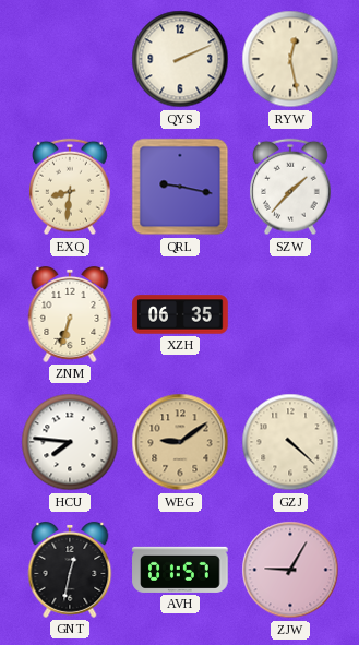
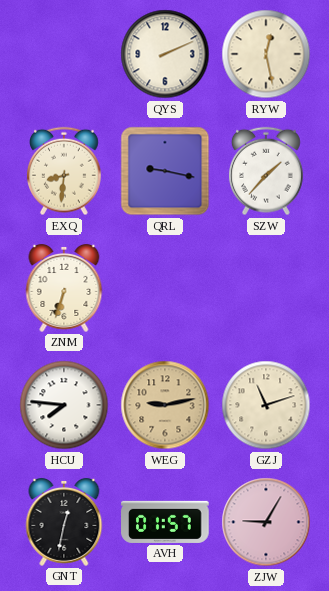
XZH: 06:35 -> none
WEG: 9:09 -> 9:13
GZJ: 4:22 -> 11:12
